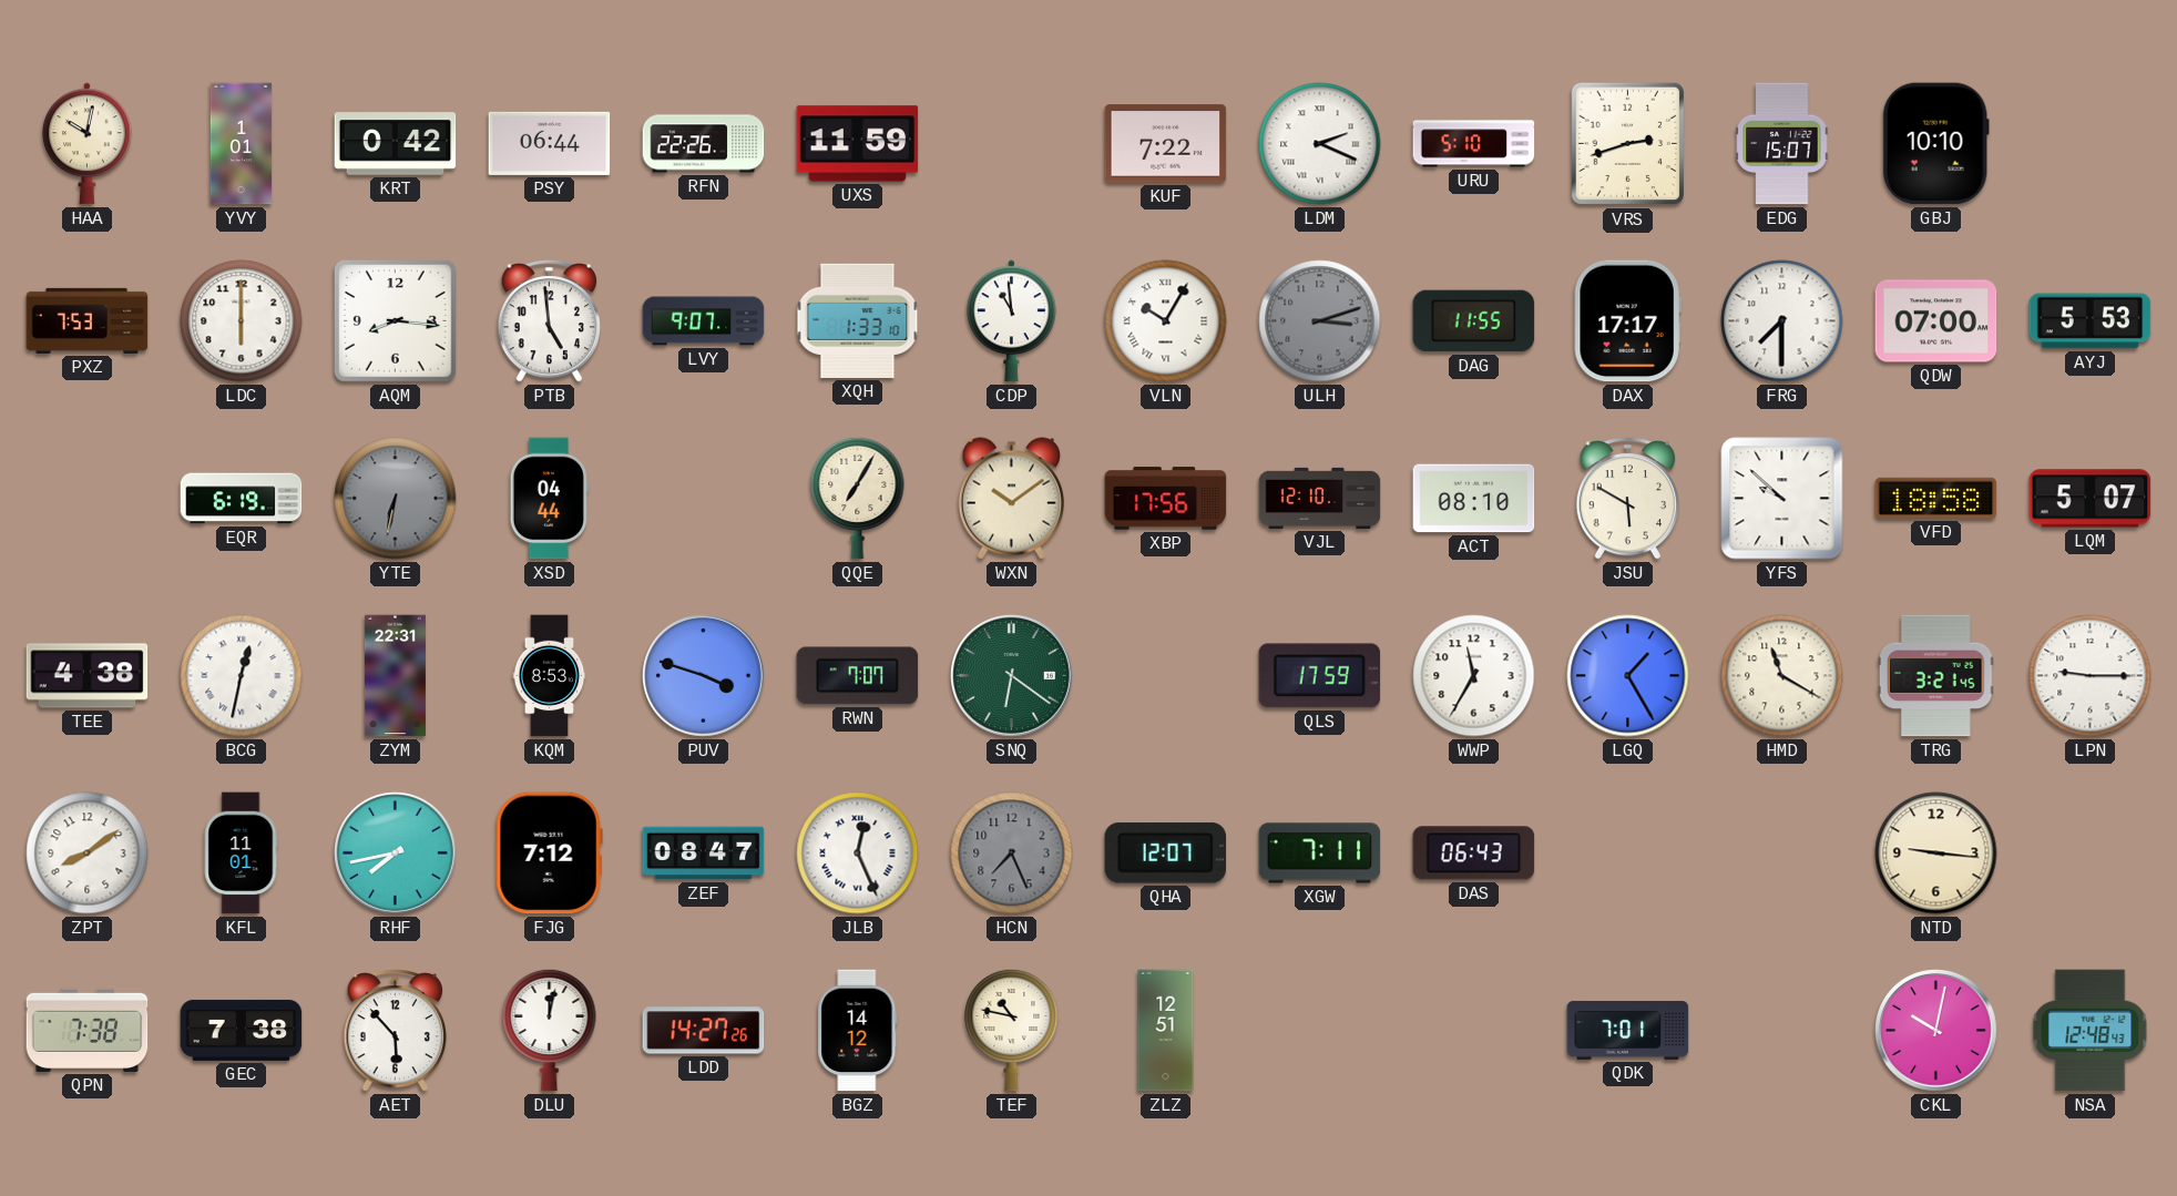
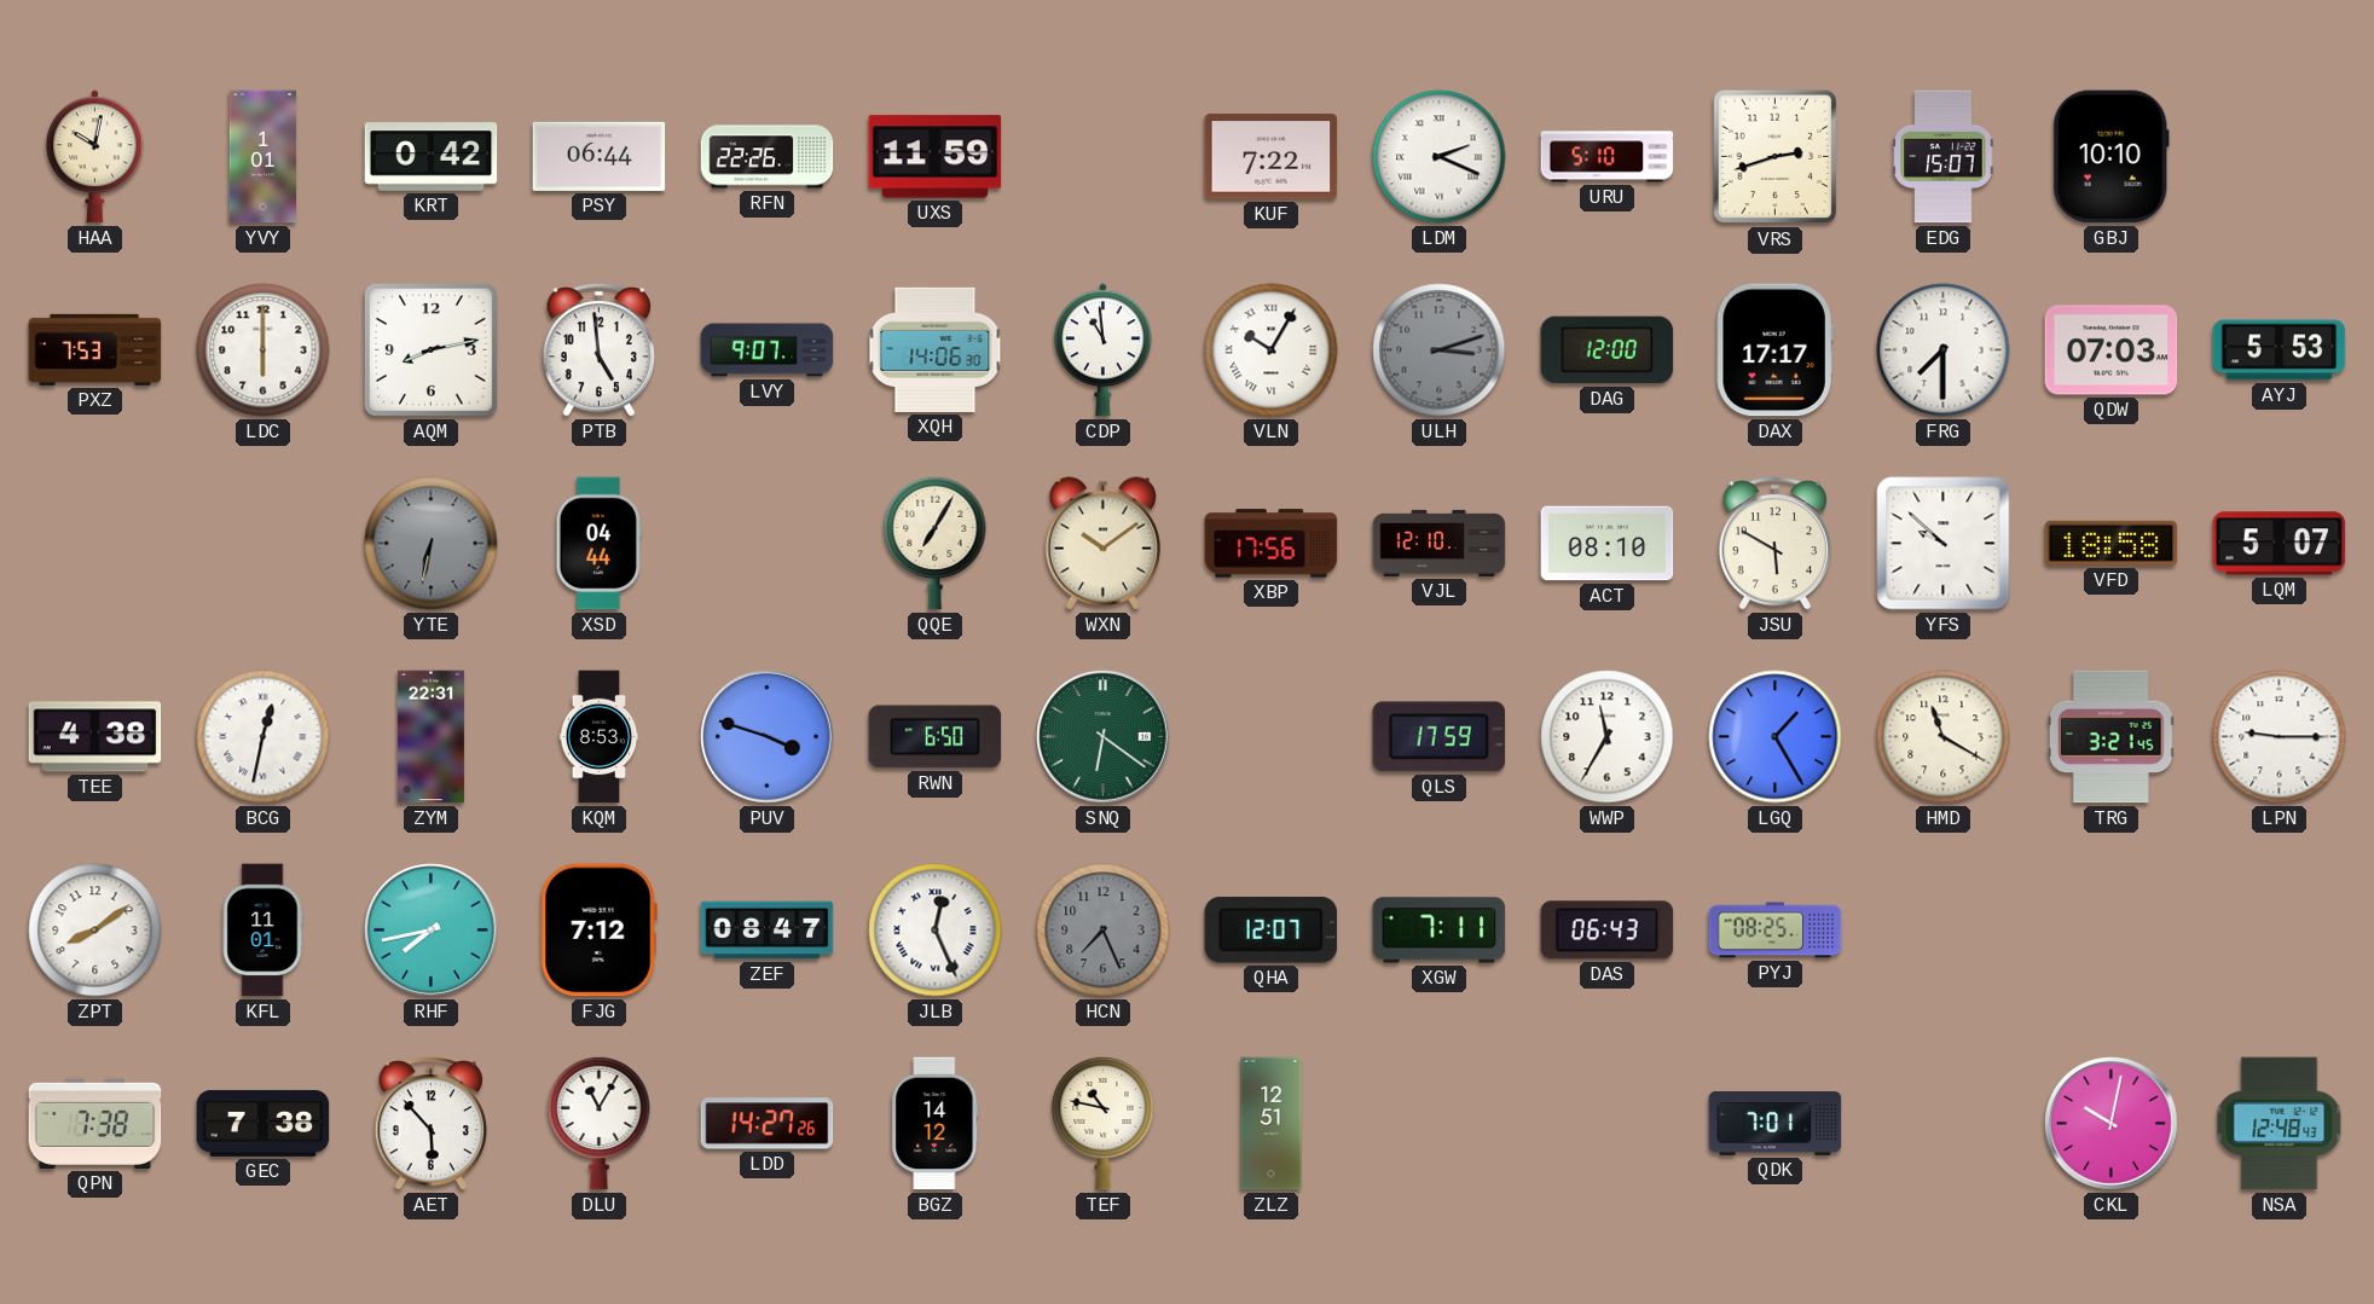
AQM: 8:16 -> 8:13
XQH: 1:33 -> 14:06
DAG: 11:55 -> 12:00
QDW: 07:00 -> 07:03
EQR: 6:19 -> none
RWN: 7:07 -> 6:50
PYJ: none -> 08:25
NTD: 9:16 -> none
DLU: 12:02 -> 11:05
